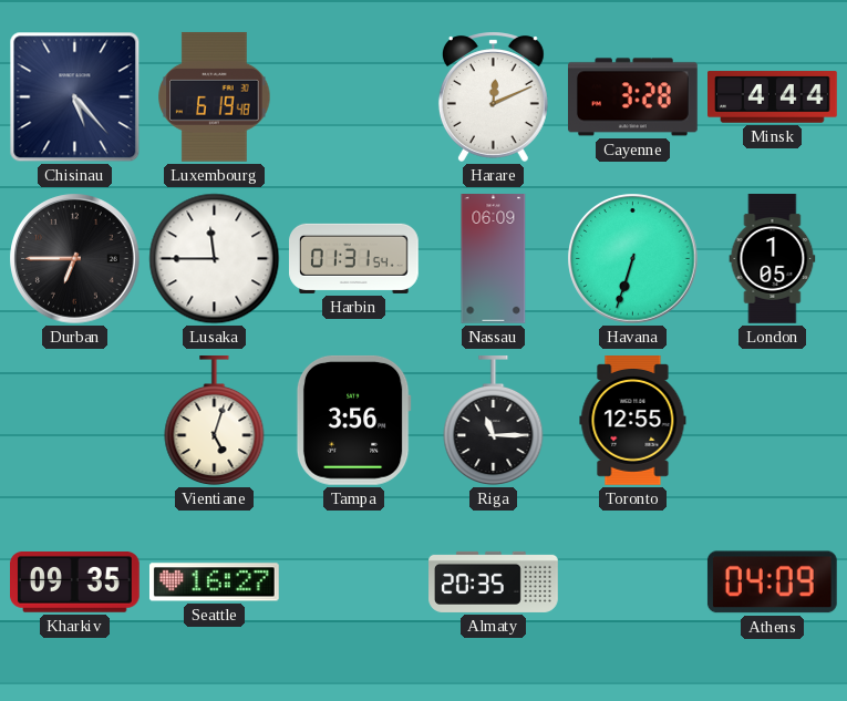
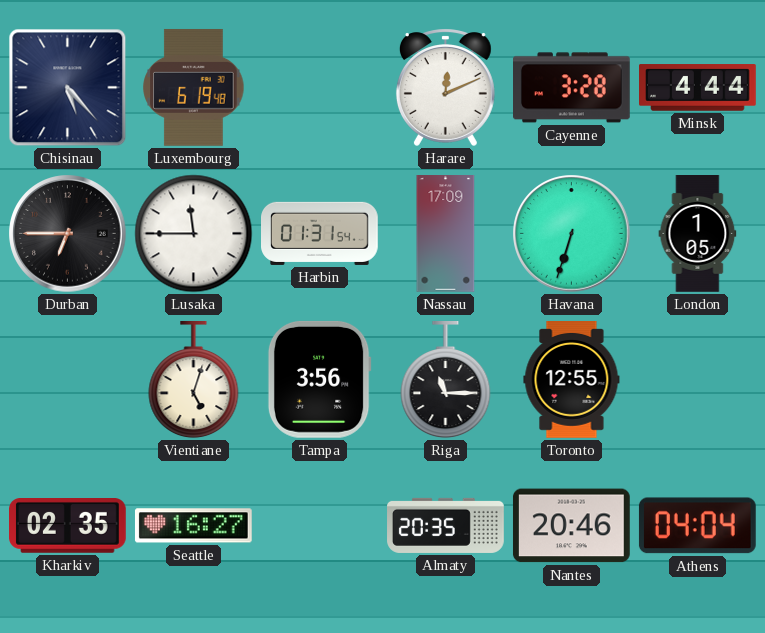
Nassau: 06:09 -> 17:09
Kharkiv: 09:35 -> 02:35
Nantes: none -> 20:46
Athens: 04:09 -> 04:04
